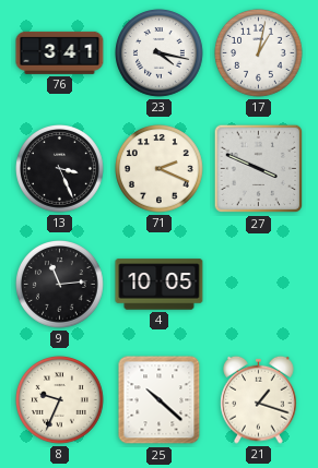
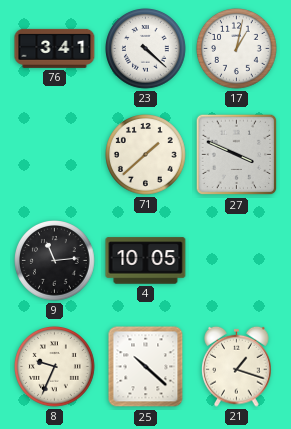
23: 4:17 -> 4:22
13: 3:26 -> none
71: 2:19 -> 1:38
